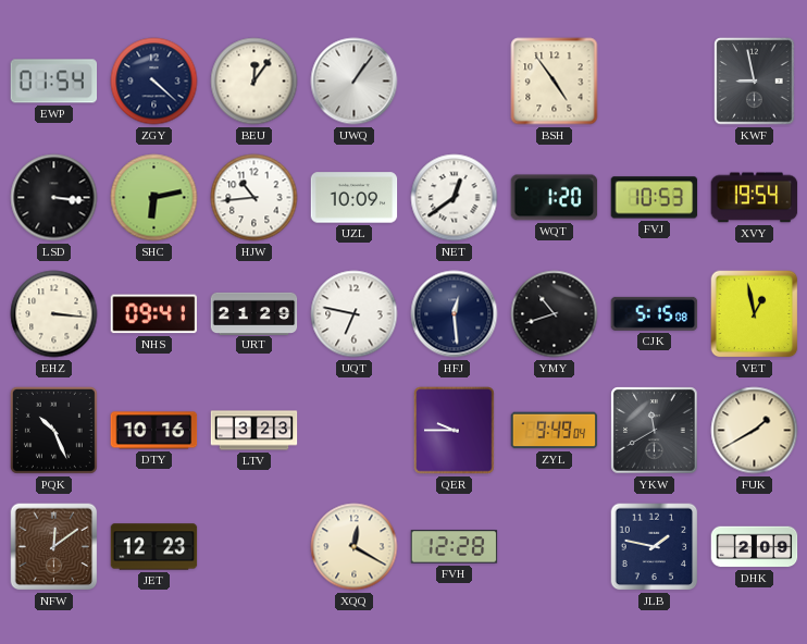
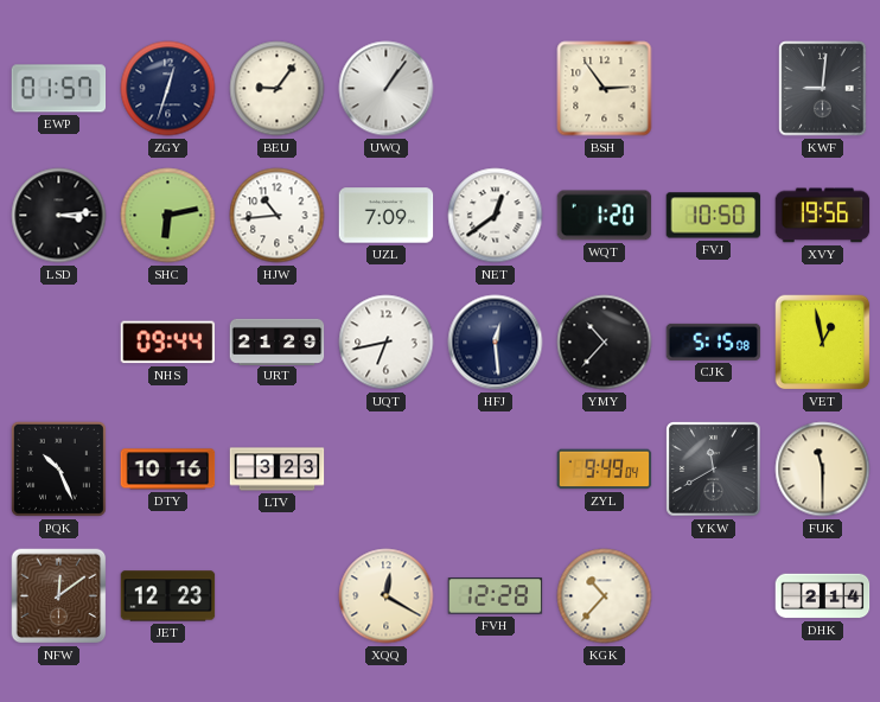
EWP: 01:54 -> 01:57
ZGY: 4:22 -> 12:33
BEU: 12:06 -> 9:06
BSH: 4:54 -> 2:54
KWF: 8:58 -> 9:01
LSD: 3:16 -> 3:14
UZL: 10:09 -> 7:09
FVJ: 10:53 -> 10:50
XVY: 19:54 -> 19:56
EHZ: 3:16 -> none
NHS: 09:41 -> 09:44
UQT: 6:47 -> 6:43
YMY: 10:42 -> 10:37
QER: 9:45 -> none
FUK: 1:40 -> 11:30
KGK: none -> 10:37
JLB: 1:47 -> none
DHK: 2:09 -> 2:14
